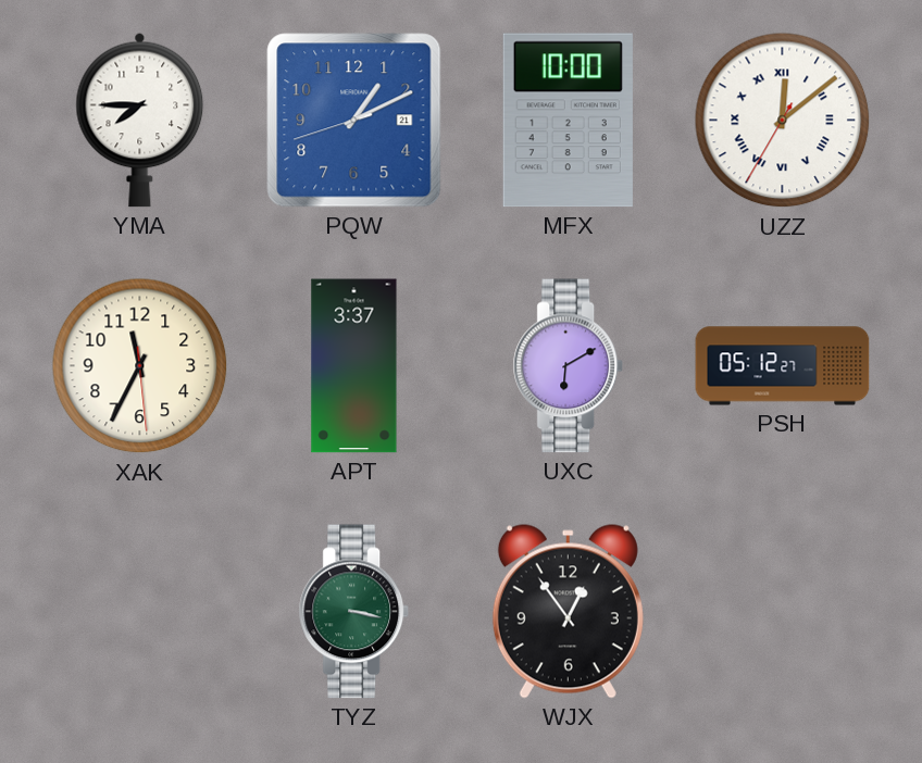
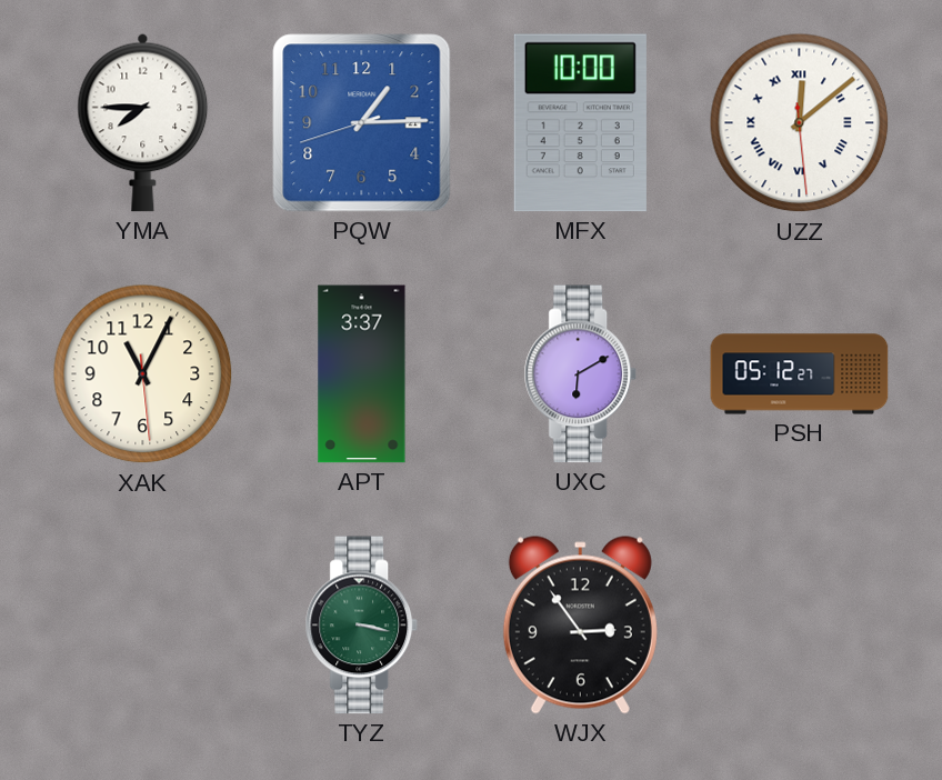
PQW: 1:10 -> 1:14
UZZ: 12:08:35 -> 12:08:29
XAK: 11:34 -> 11:04
WJX: 12:54 -> 2:54
